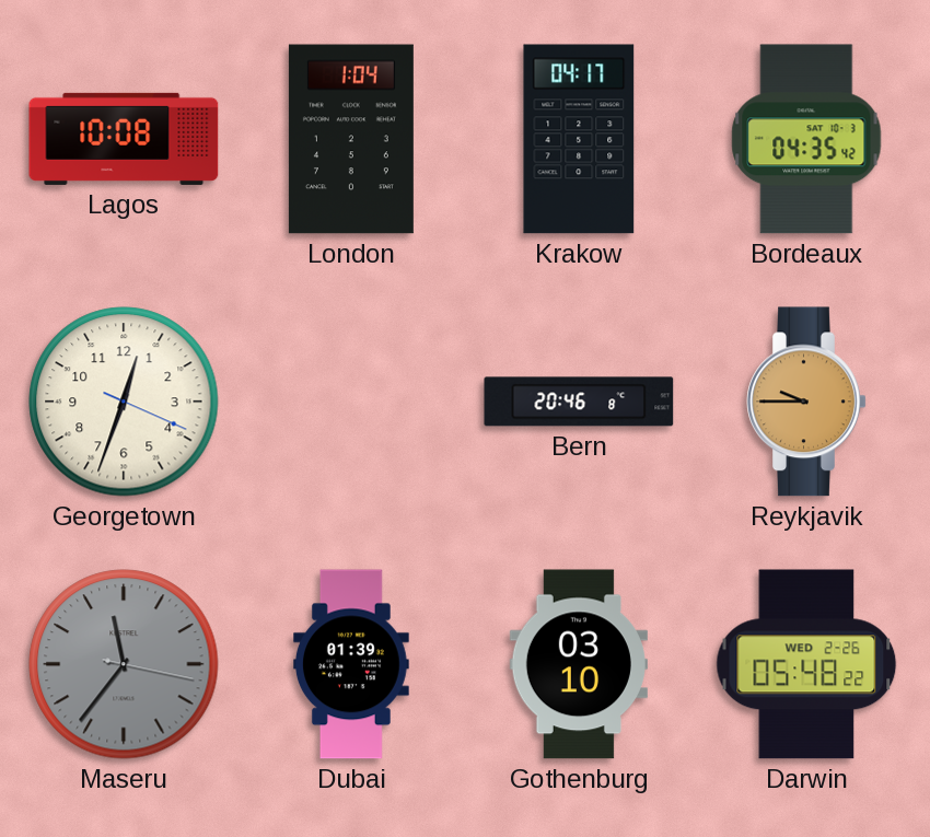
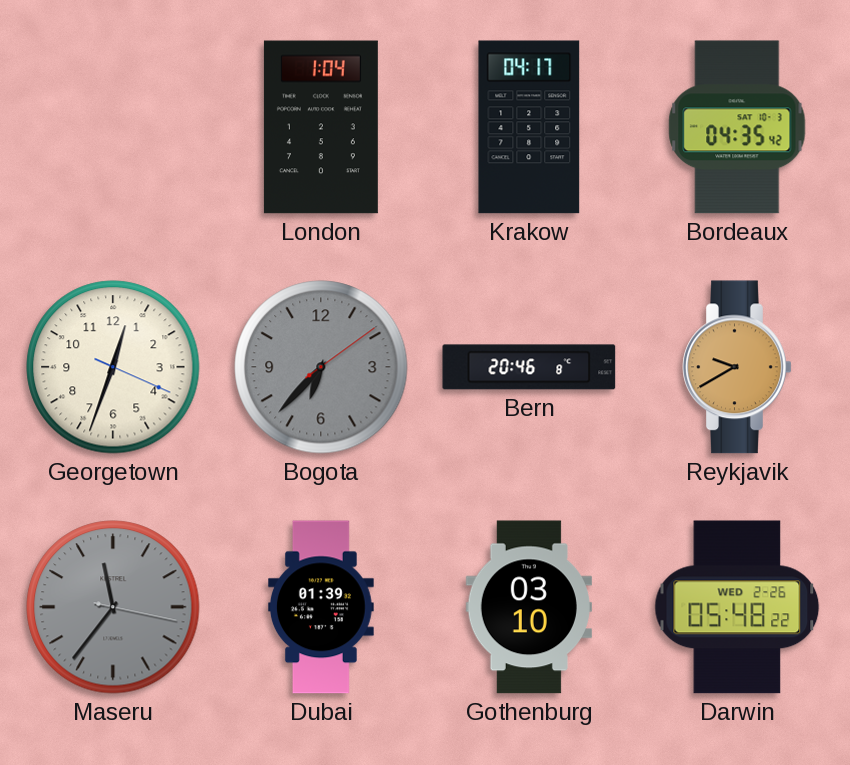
Lagos: 10:08 -> none
Bogota: none -> 6:37
Reykjavik: 9:45 -> 9:40
